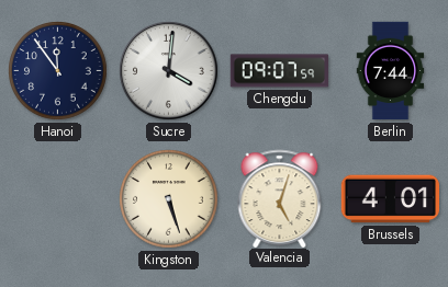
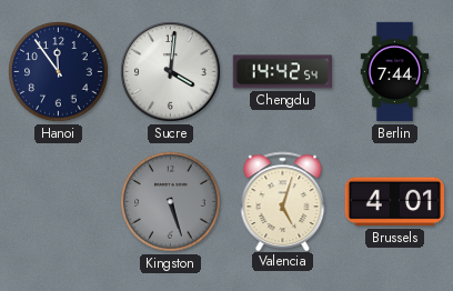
Chengdu: 09:07 -> 14:42
Kingston dial: cream -> grey
